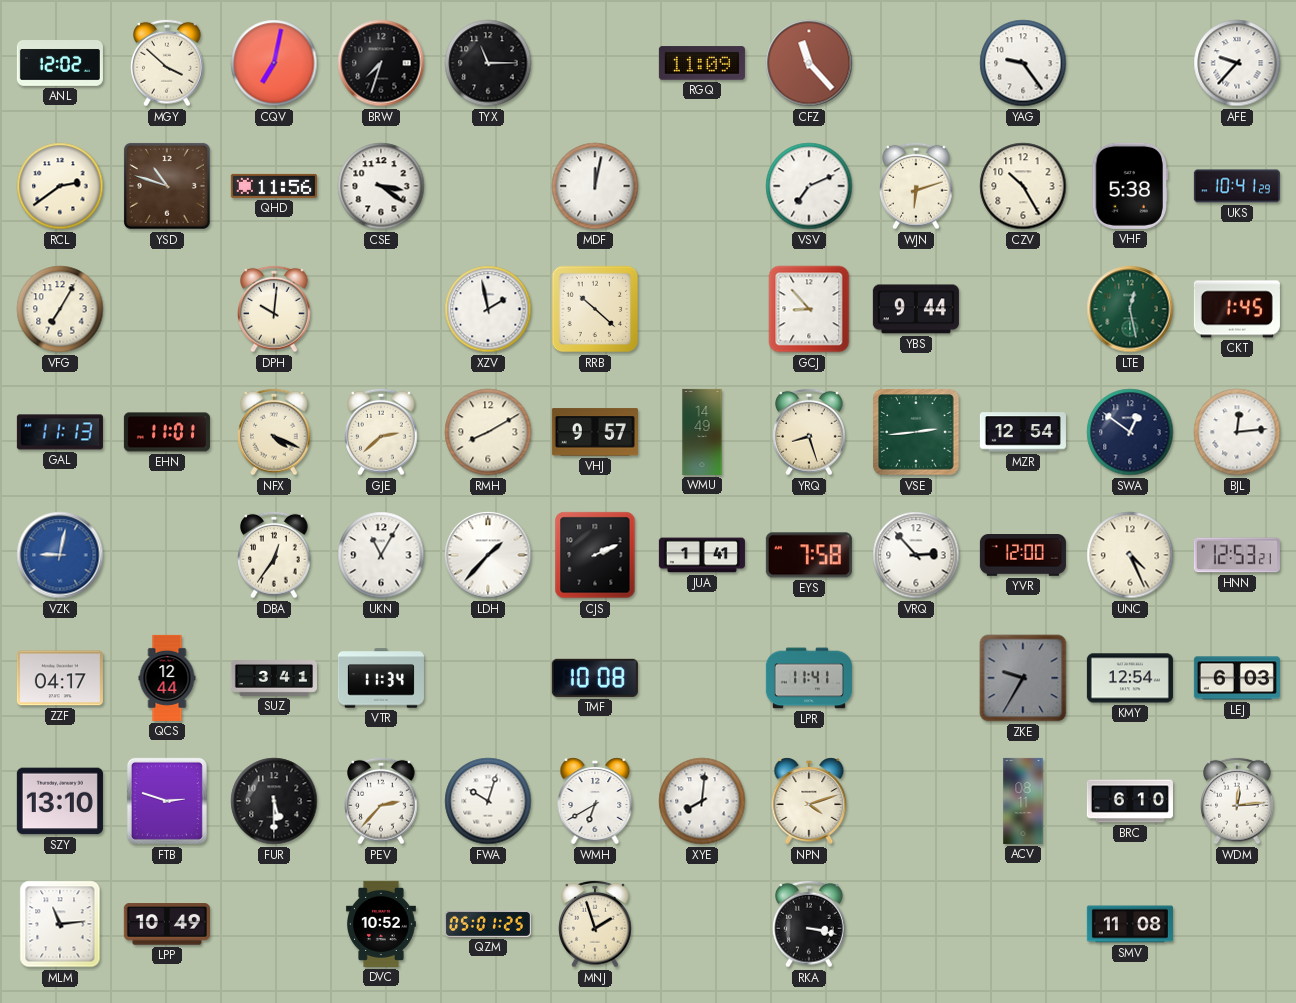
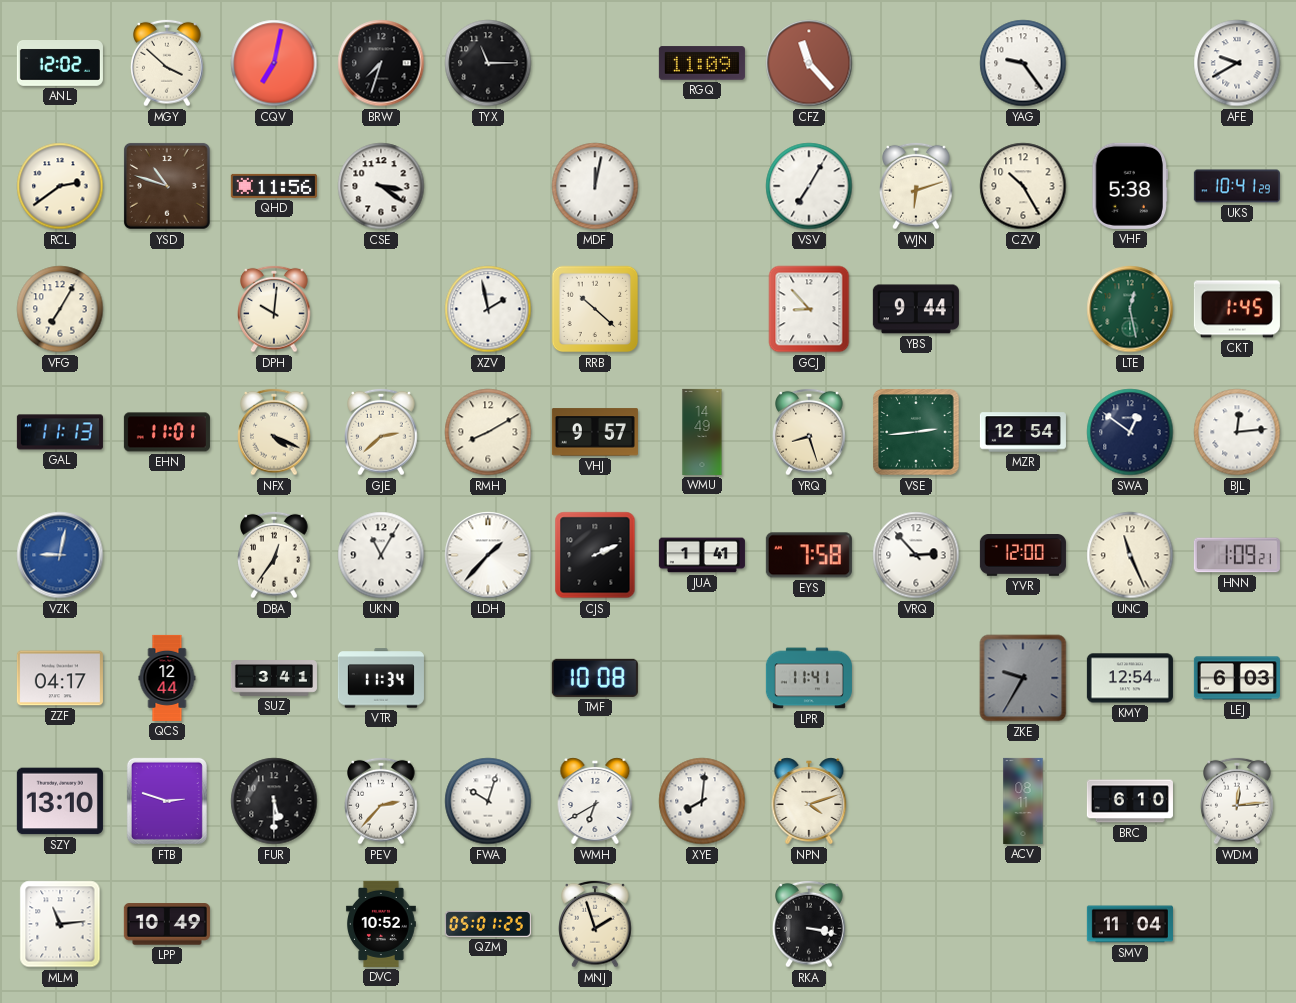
AFE: 9:37 -> 9:40
VSV: 7:11 -> 7:05
UNC: 4:26 -> 11:26
HNN: 12:53 -> 1:09
SMV: 11:08 -> 11:04
